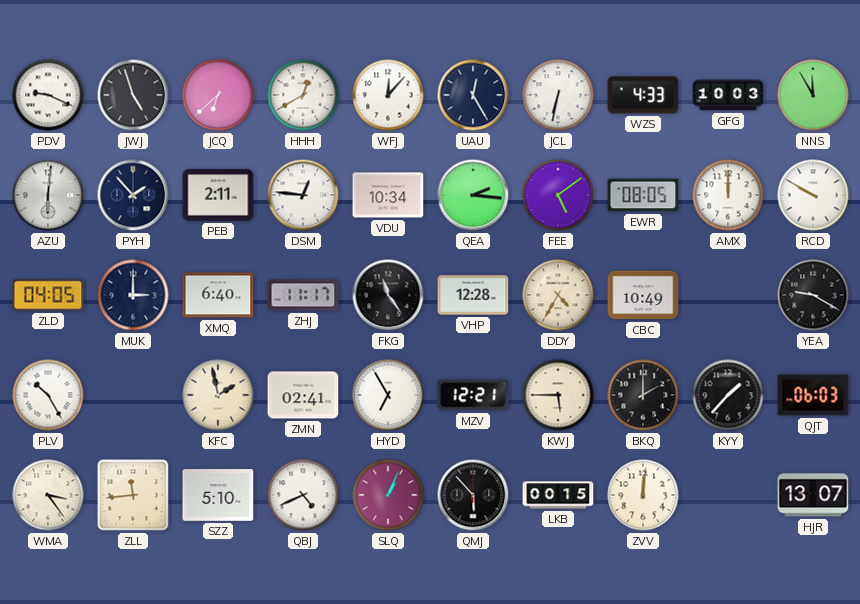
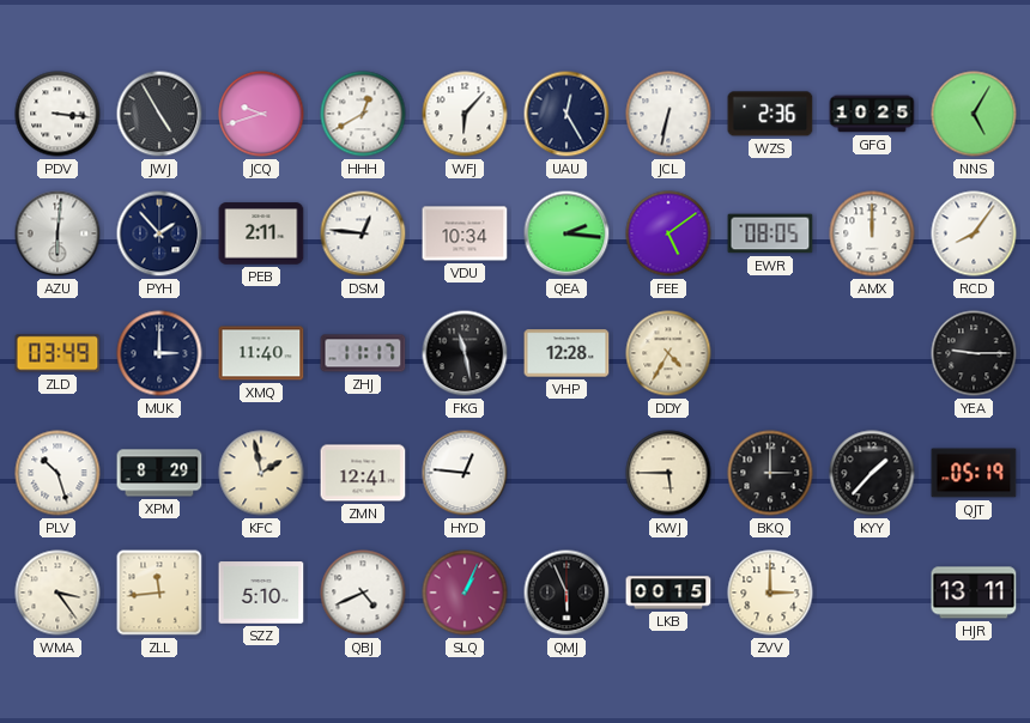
PDV: 9:19 -> 3:16
JWJ: 4:57 -> 4:55
JCQ: 6:38 -> 9:42
WFJ: 12:07 -> 6:07
WZS: 4:33 -> 2:36
GFG: 10:03 -> 10:25
NNS: 11:55 -> 5:05
RCD: 9:50 -> 8:06
ZLD: 04:05 -> 03:49
XMQ: 6:40 -> 11:40
FKG: 11:24 -> 11:28
CBC: 10:49 -> none
YEA: 9:20 -> 9:15
PLV: 10:25 -> 10:27
XPM: none -> 8:29
ZMN: 02:41 -> 12:41
HYD: 6:55 -> 12:46
MZV: 12:21 -> none
BKQ: 2:00 -> 3:00
QJT: 06:03 -> 05:19
QMJ: 5:53 -> 5:56
ZVV: 12:01 -> 3:00
HJR: 13:07 -> 13:11
